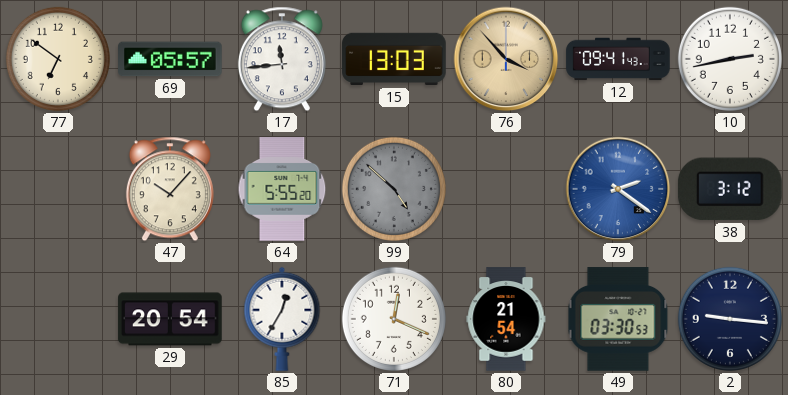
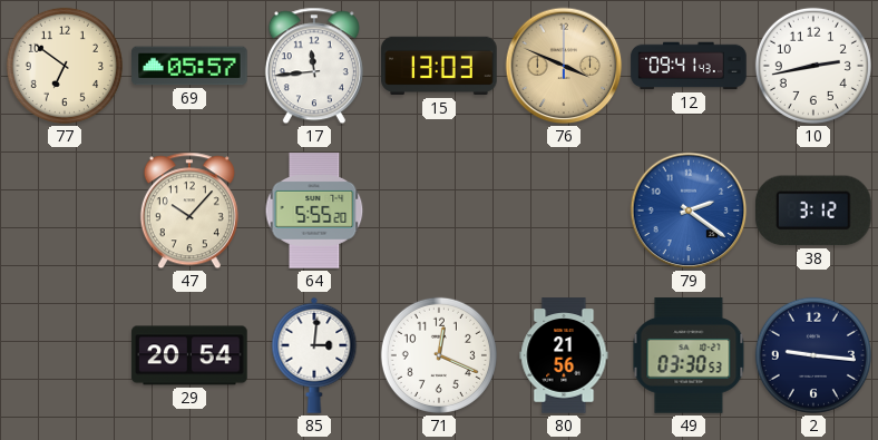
76: 3:53 -> 3:49
99: 4:52 -> none
85: 12:35 -> 3:01
80: 21:54 -> 21:56
